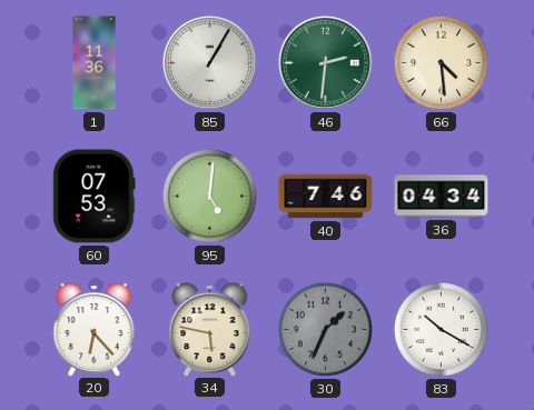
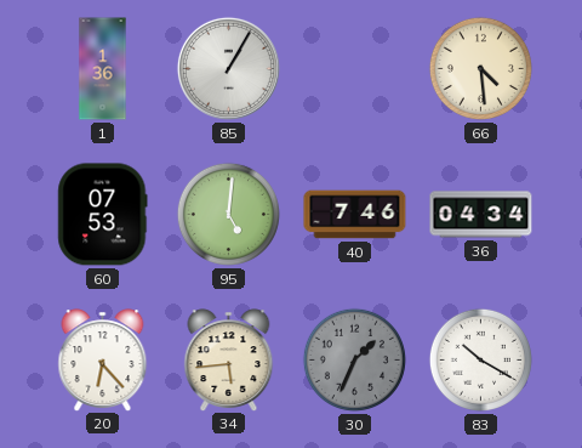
1: 11:36 -> 1:36
46: 2:31 -> none
34: 5:47 -> 5:44
